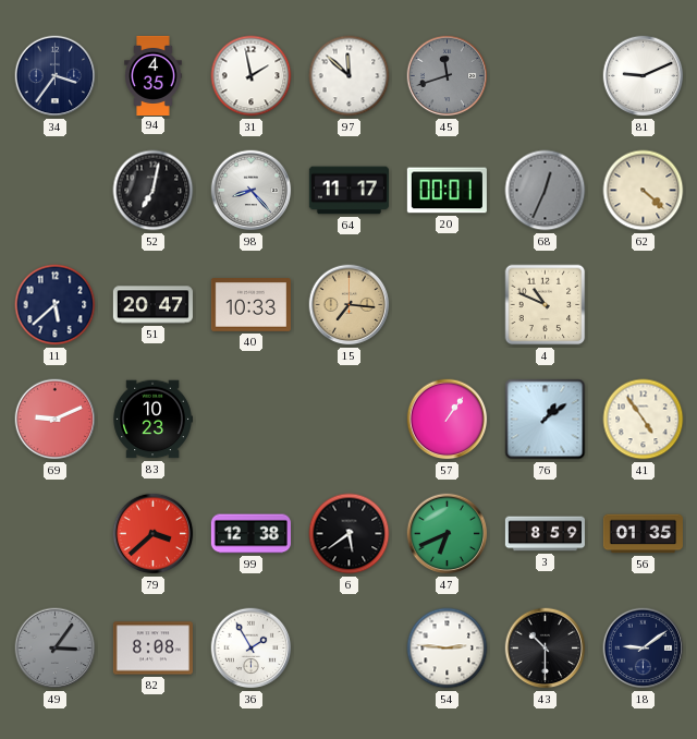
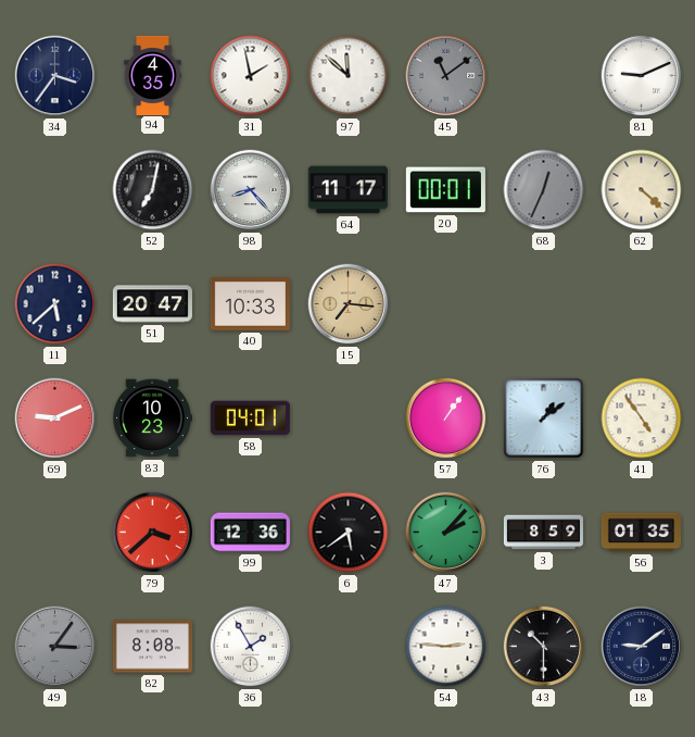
45: 11:42 -> 11:09
4: 10:49 -> none
58: none -> 04:01
99: 12:38 -> 12:36
47: 6:41 -> 2:07
